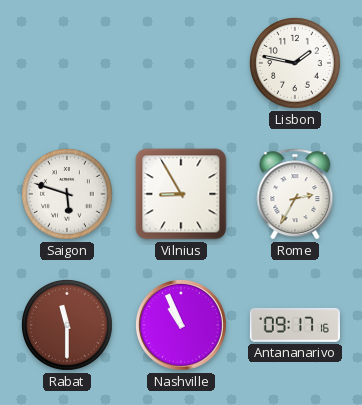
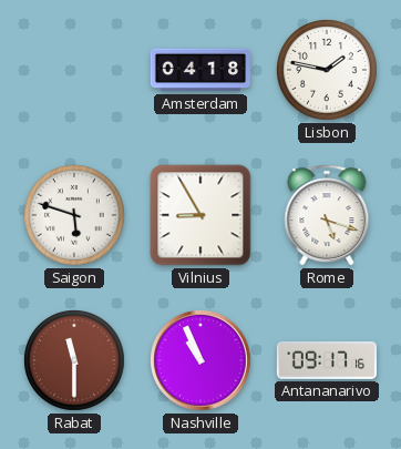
Amsterdam: none -> 04:18
Rome: 2:35 -> 5:18
